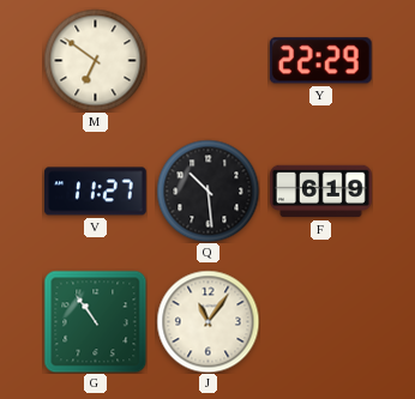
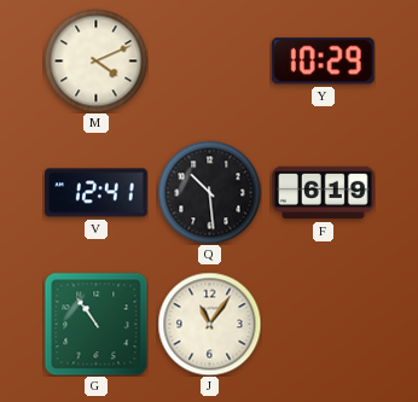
M: 6:51 -> 4:11
Y: 22:29 -> 10:29
V: 11:27 -> 12:41
